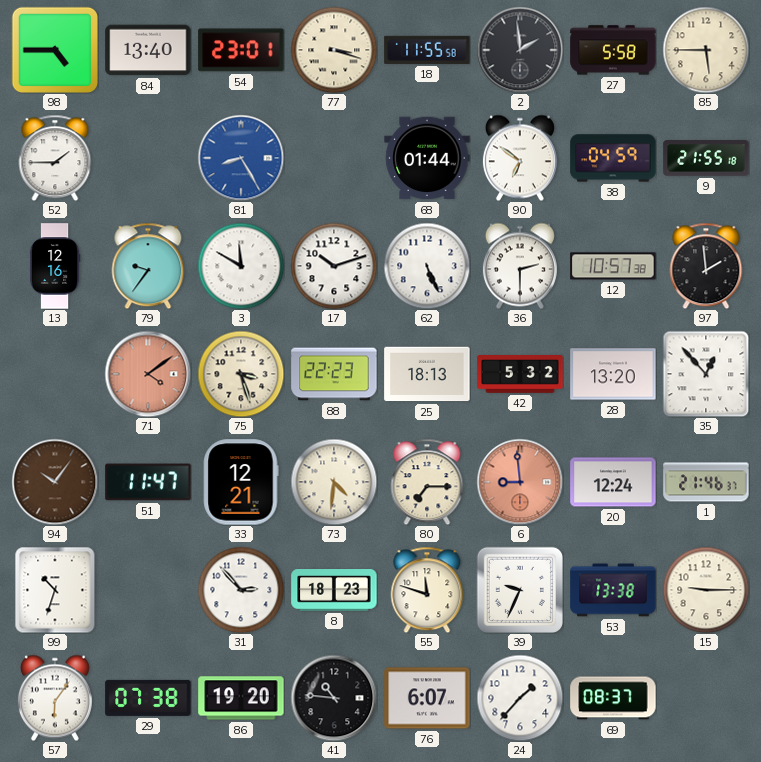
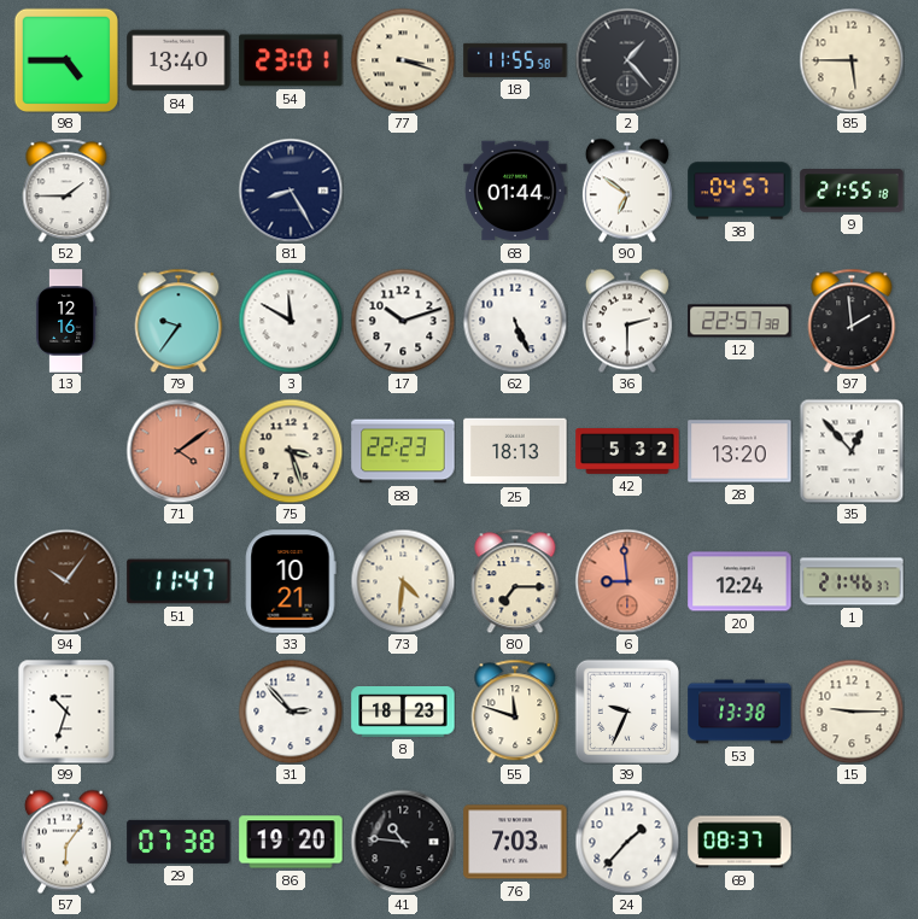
2: 1:59 -> 1:23
27: 5:58 -> none
81 dial: blue -> navy
38: 04:59 -> 04:57
12: 10:57 -> 22:57
33: 12:21 -> 10:21
76: 6:07 -> 7:03
